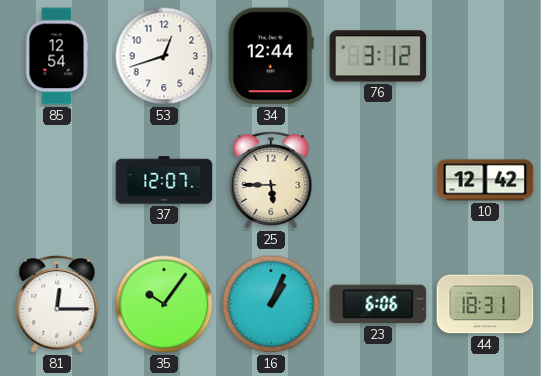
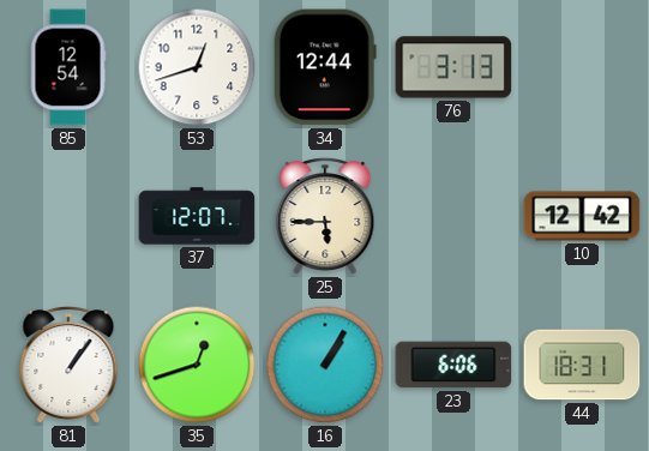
76: 3:12 -> 3:13
81: 12:15 -> 1:06
35: 10:06 -> 12:42
16: 1:04 -> 1:05
